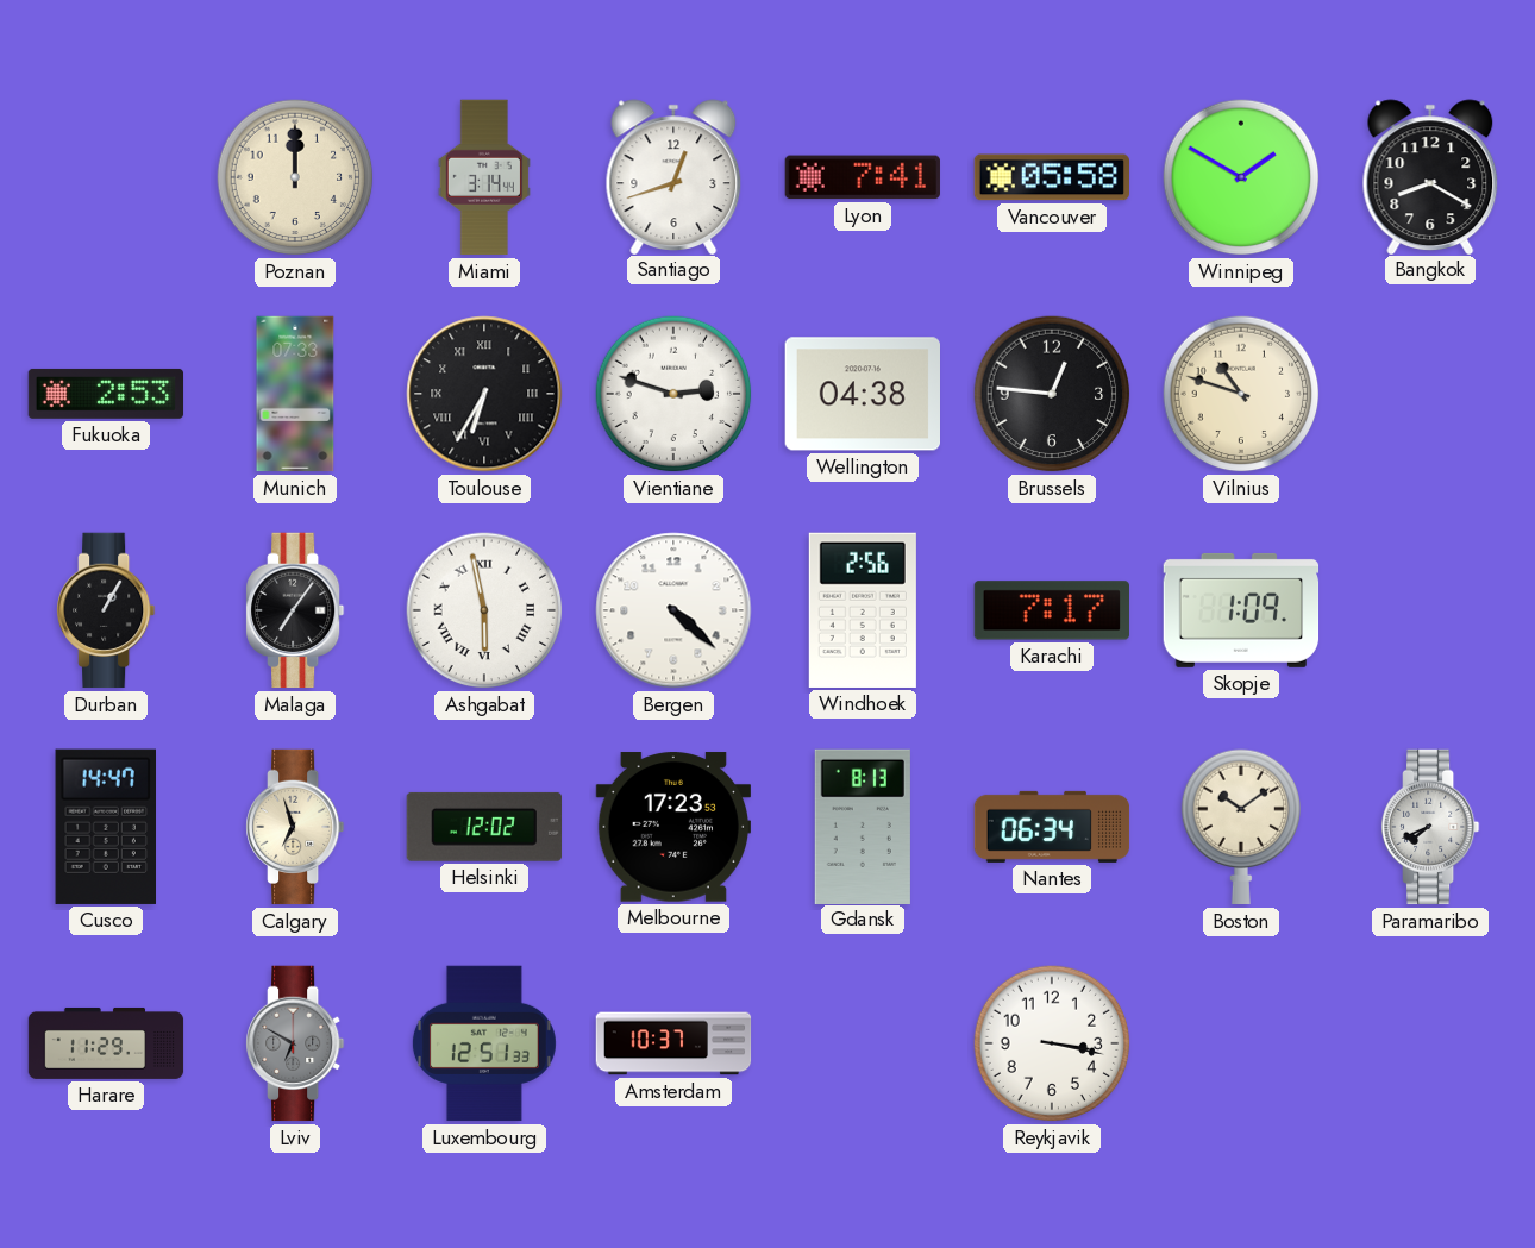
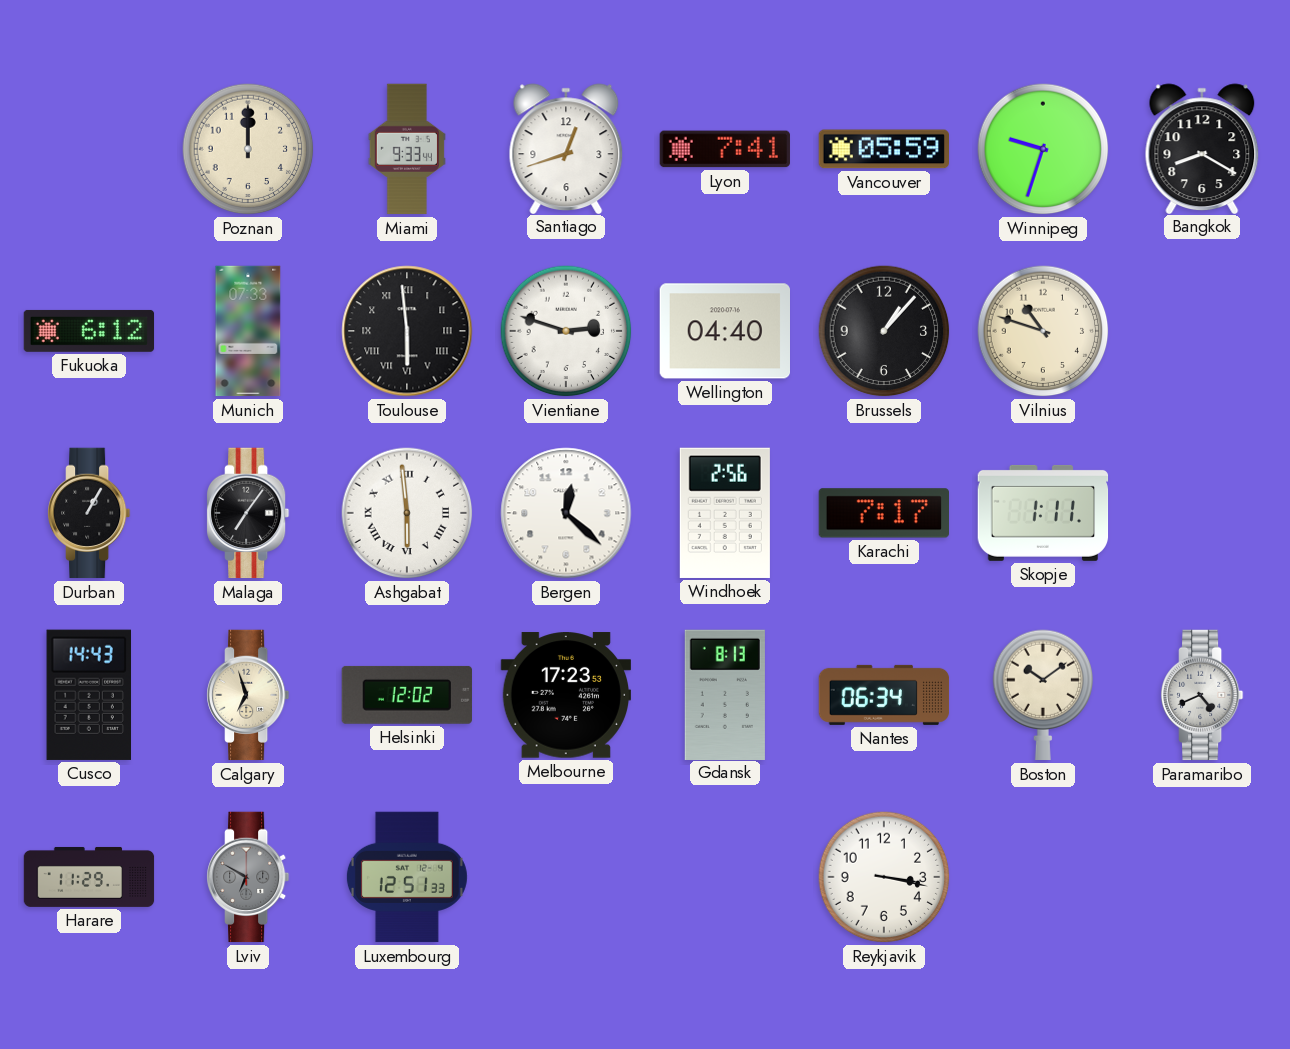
Miami: 3:14 -> 9:33
Vancouver: 05:58 -> 05:59
Winnipeg: 1:50 -> 9:33
Fukuoka: 2:53 -> 6:12
Toulouse: 6:35 -> 5:59
Wellington: 04:38 -> 04:40
Brussels: 12:46 -> 1:07
Ashgabat: 5:58 -> 5:59
Bergen: 4:22 -> 12:22
Skopje: 1:09 -> 1:11
Cusco: 14:47 -> 14:43
Paramaribo: 7:41 -> 4:41
Amsterdam: 10:37 -> none
